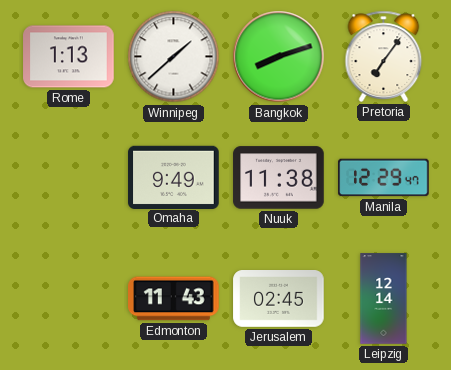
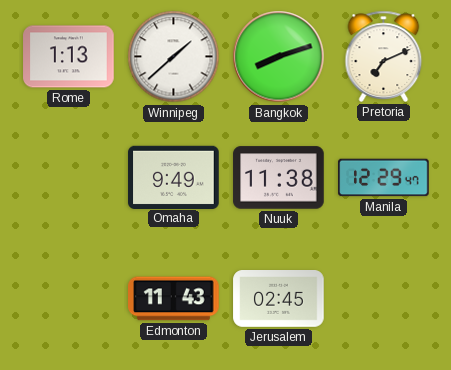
Pretoria: 7:06 -> 7:11
Leipzig: 12:14 -> none
